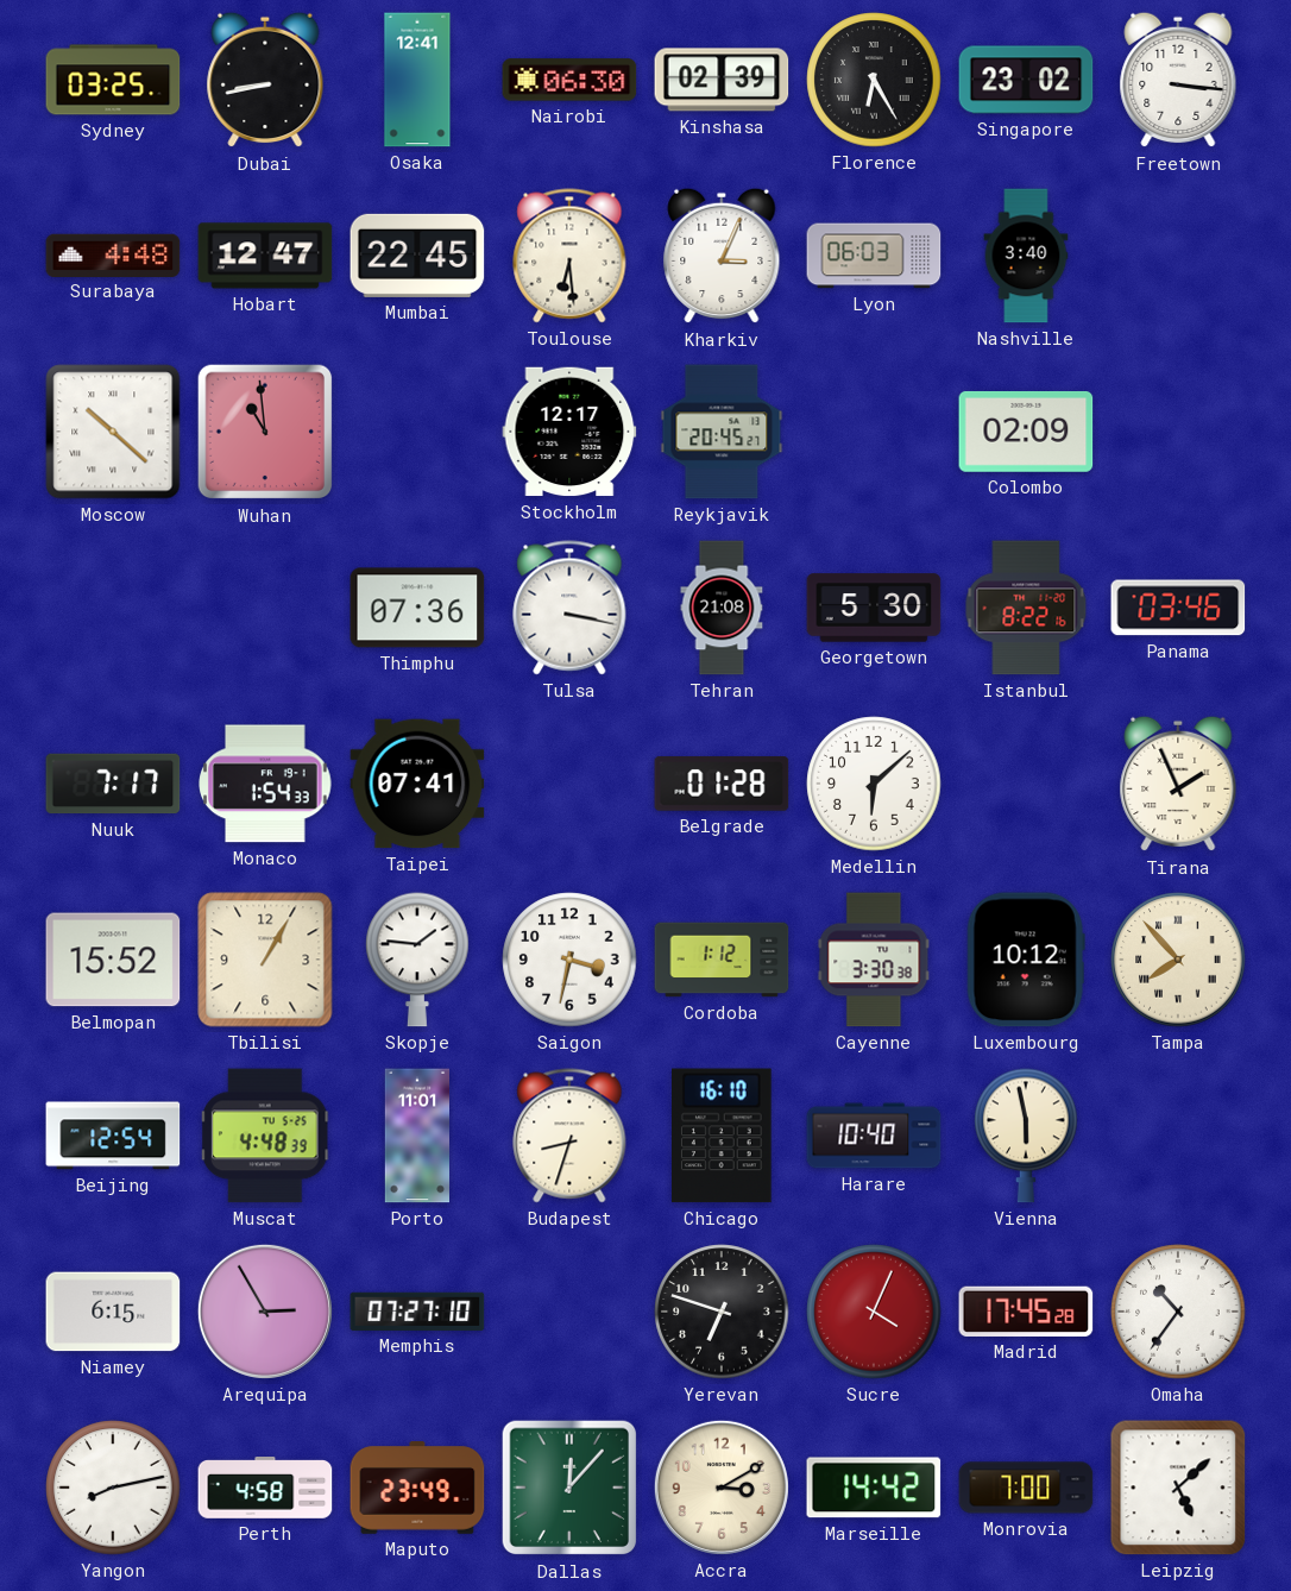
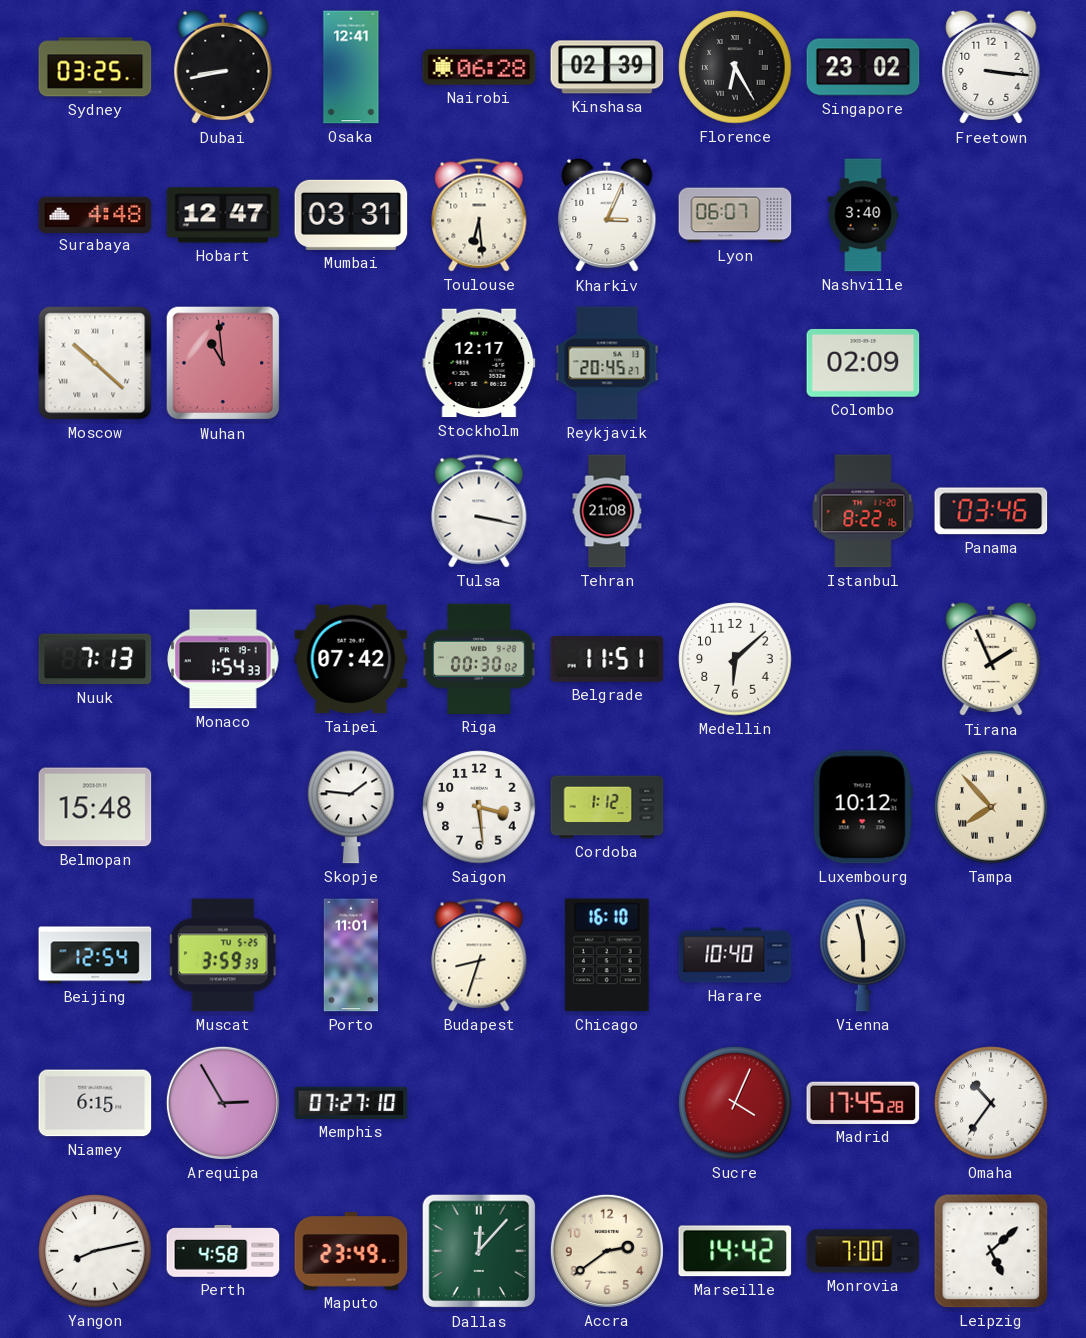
Nairobi: 06:30 -> 06:28
Mumbai: 22:45 -> 03:31
Lyon: 06:03 -> 06:07
Thimphu: 07:36 -> none
Georgetown: 5:30 -> none
Nuuk: 7:17 -> 7:13
Taipei: 07:41 -> 07:42
Riga: none -> 00:30
Belgrade: 01:28 -> 11:51
Belmopan: 15:52 -> 15:48
Tbilisi: 1:05 -> none
Saigon: 3:32 -> 3:29
Cayenne: 3:30 -> none
Muscat: 4:48 -> 3:59
Yerevan: 6:48 -> none
Accra: 3:10 -> 2:39
